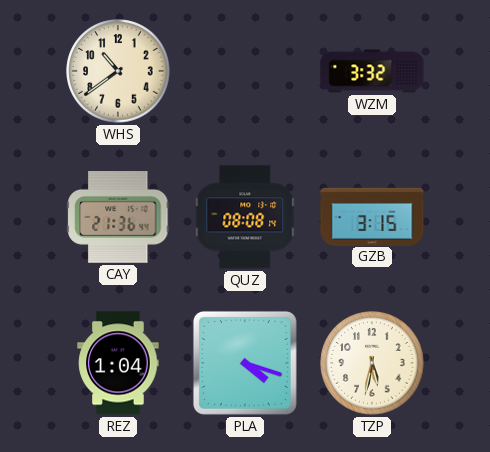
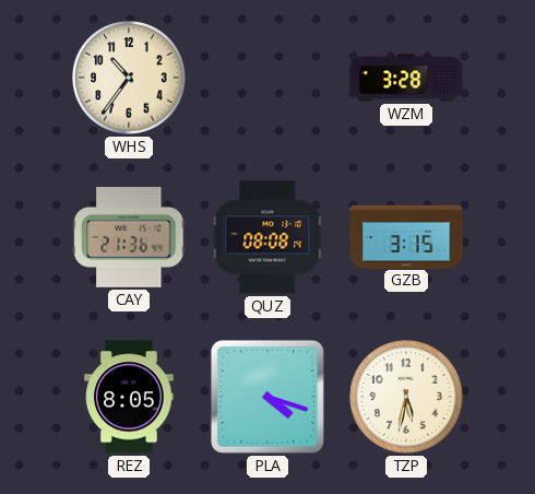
WHS: 10:39 -> 10:36
WZM: 3:32 -> 3:28
REZ: 1:04 -> 8:05
